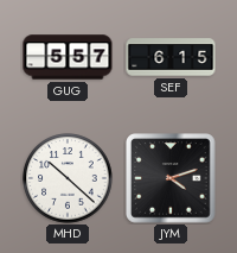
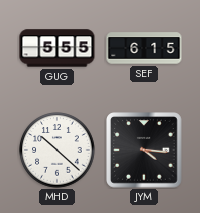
GUG: 5:57 -> 5:55
JYM: 4:12 -> 4:16
